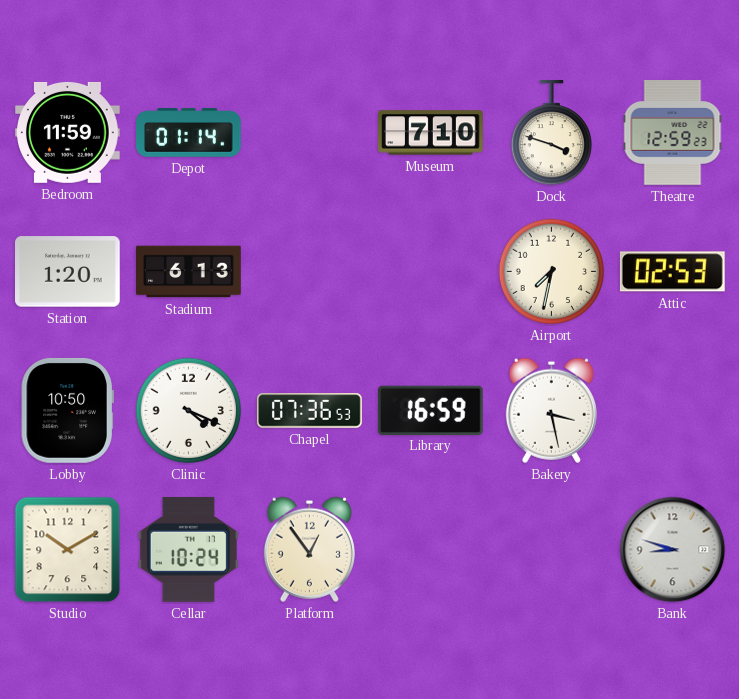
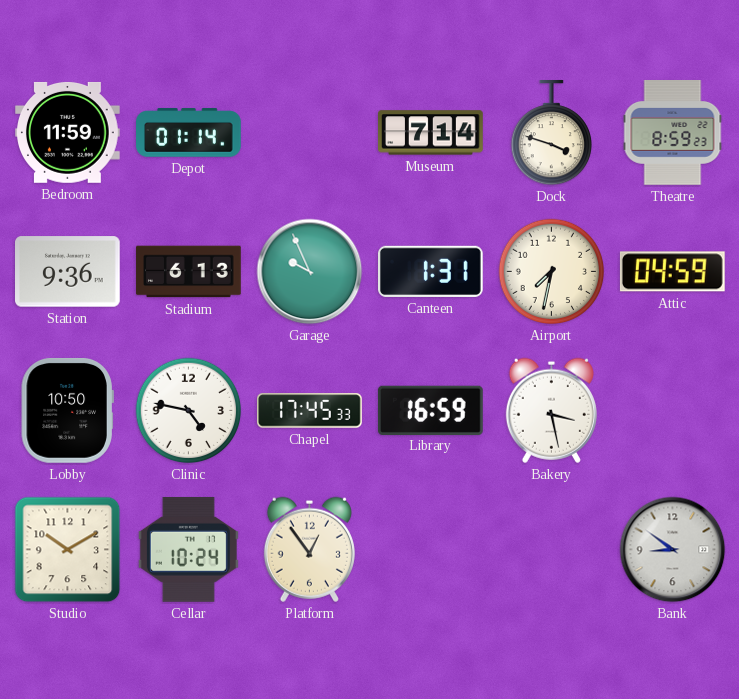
Museum: 7:10 -> 7:14
Theatre: 12:59 -> 8:59
Station: 1:20 -> 9:36
Garage: none -> 9:56
Canteen: none -> 1:31
Attic: 02:53 -> 04:59
Clinic: 4:19 -> 4:47
Chapel: 07:36 -> 17:45
Bank: 8:48 -> 8:51
